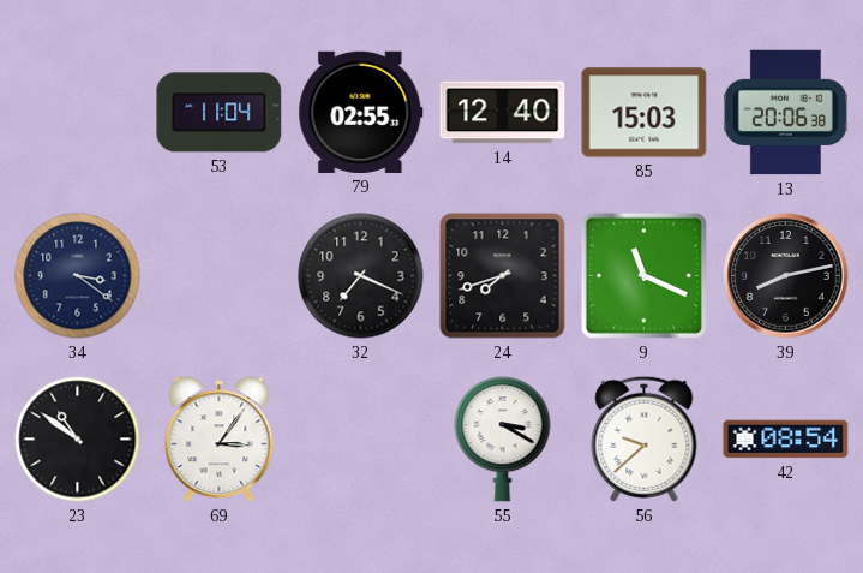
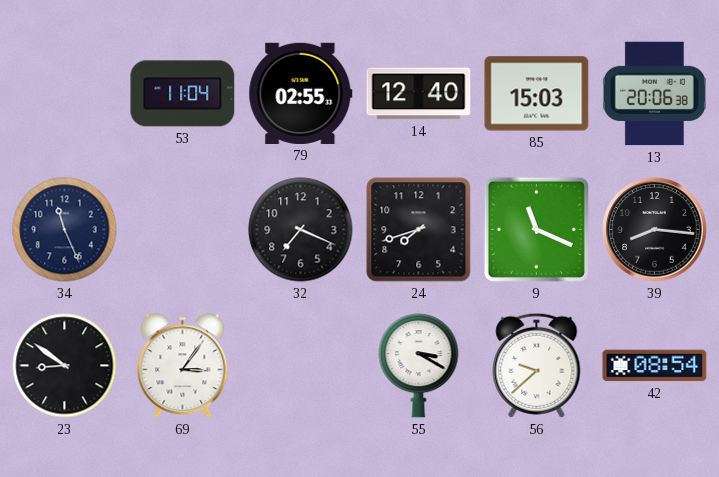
34: 3:21 -> 11:26
39: 8:13 -> 8:16
23: 10:51 -> 8:51
